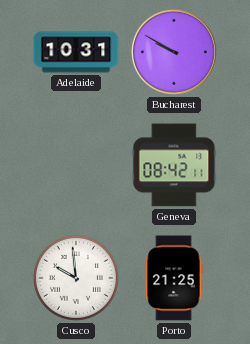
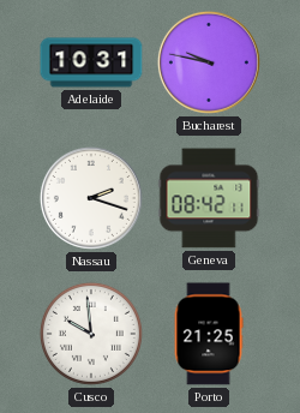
Bucharest: 9:50 -> 9:47
Nassau: none -> 2:18
